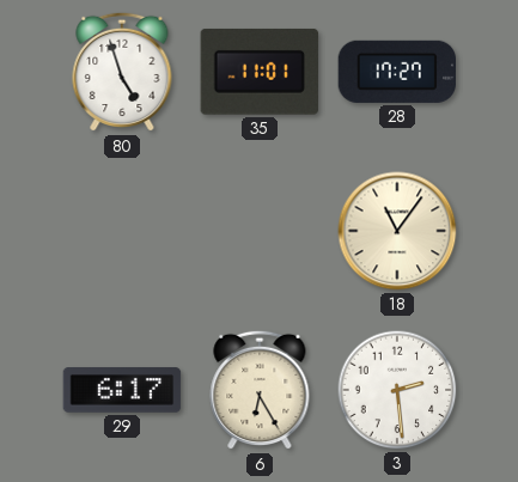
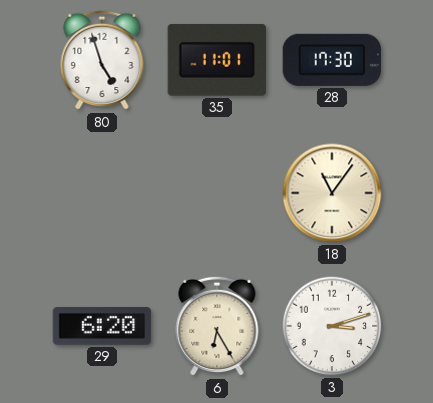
28: 17:27 -> 17:30
29: 6:17 -> 6:20
3: 2:29 -> 3:12
